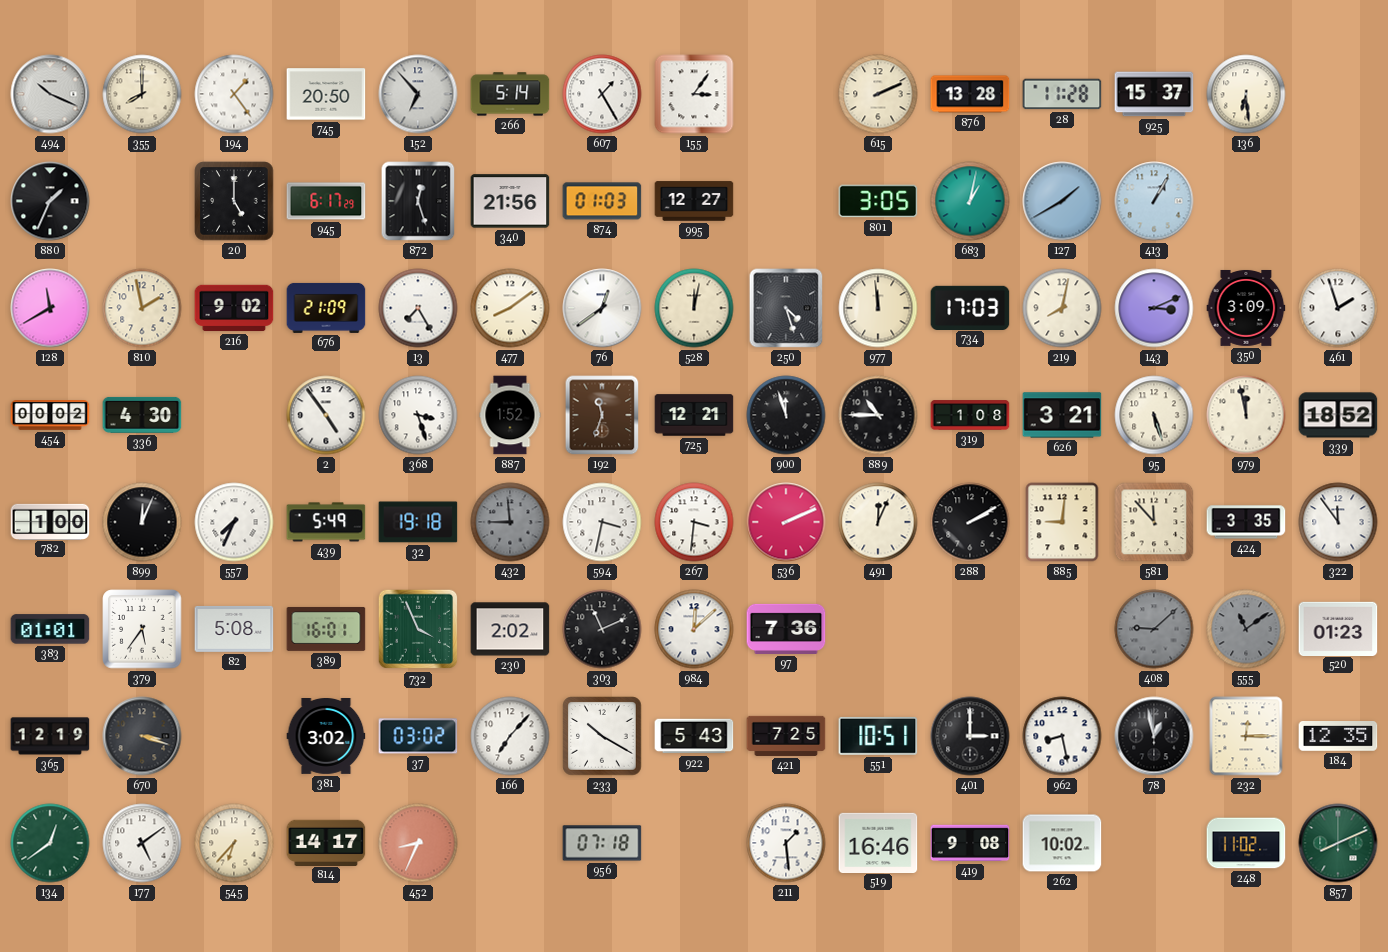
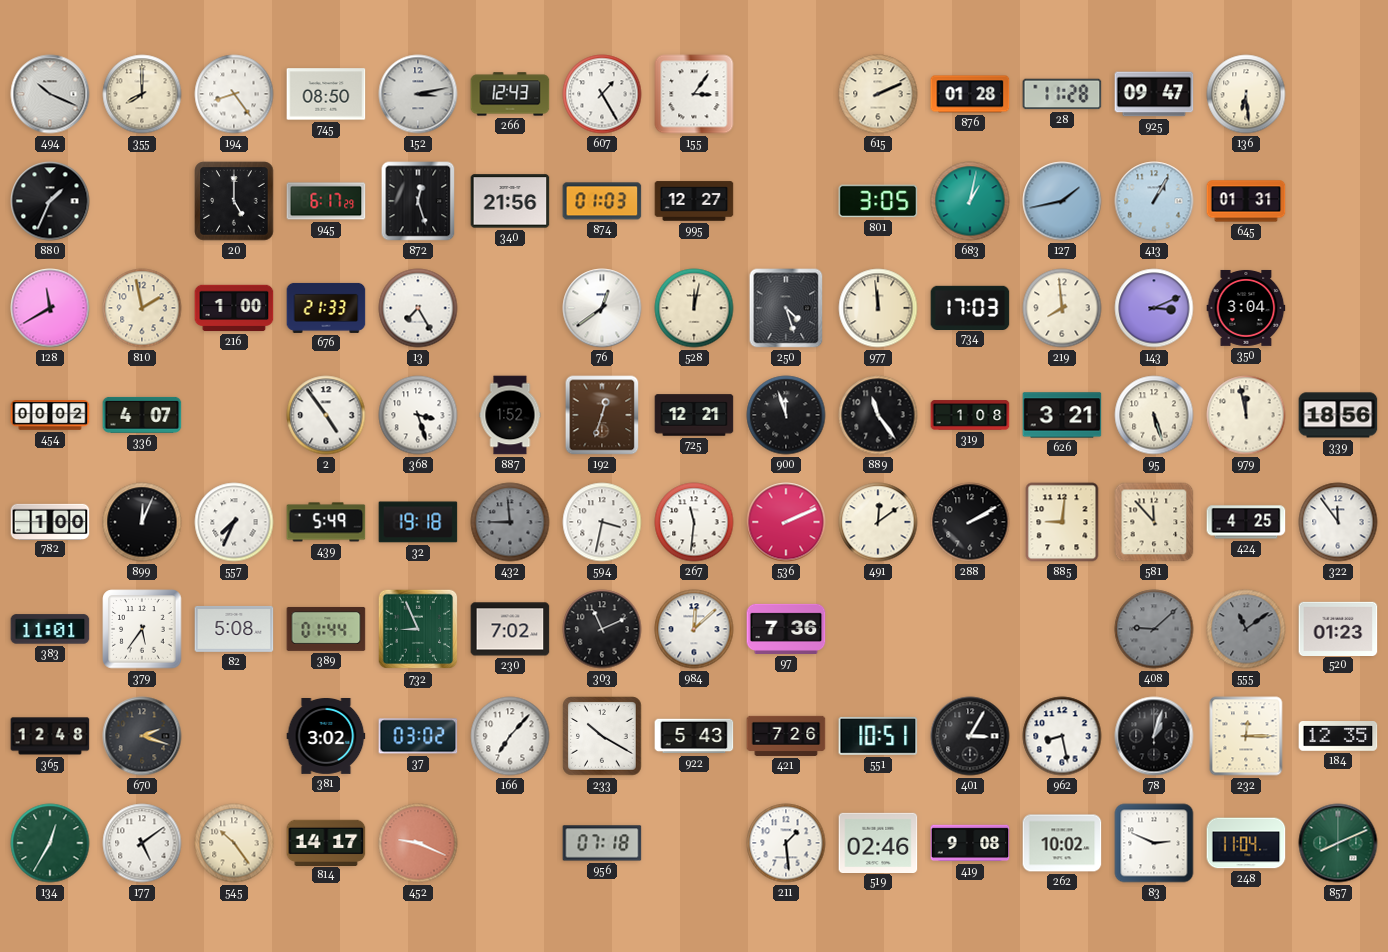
194: 1:24 -> 8:24
745: 20:50 -> 08:50
152: 6:53 -> 3:13
266: 5:14 -> 12:43
876: 13:28 -> 01:28
925: 15:37 -> 09:47
127: 1:40 -> 1:43
645: none -> 01:31
216: 9:02 -> 1:00
676: 21:09 -> 21:33
477: 8:09 -> none
219: 8:02 -> 7:59
350: 3:09 -> 3:04
461: 1:57 -> none
336: 4:30 -> 4:07
192: 11:33 -> 12:33
889: 10:45 -> 11:24
339: 18:52 -> 18:56
267: 3:31 -> 11:31
491: 12:04 -> 12:09
424: 3:35 -> 4:25
383: 01:01 -> 11:01
389: 16:01 -> 01:44
732: 3:56 -> 8:56
230: 2:02 -> 7:02
365: 12:19 -> 12:48
670: 3:18 -> 2:18
421: 7:25 -> 7:26
401: 3:00 -> 3:05
78: 12:58 -> 1:03
134: 12:39 -> 12:35
545: 6:37 -> 10:24
452: 8:34 -> 9:19
519: 16:46 -> 02:46
83: none -> 2:49
248: 11:02 -> 11:04
